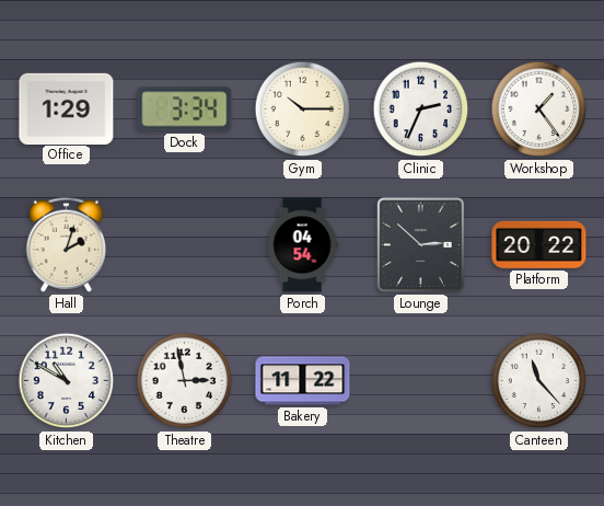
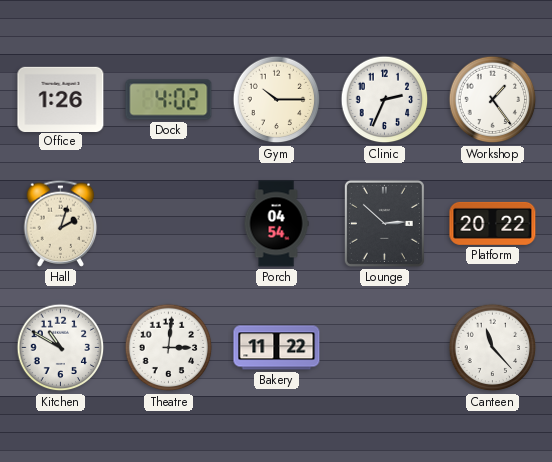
Office: 1:29 -> 1:26
Dock: 3:34 -> 4:02
Theatre: 2:58 -> 3:01
